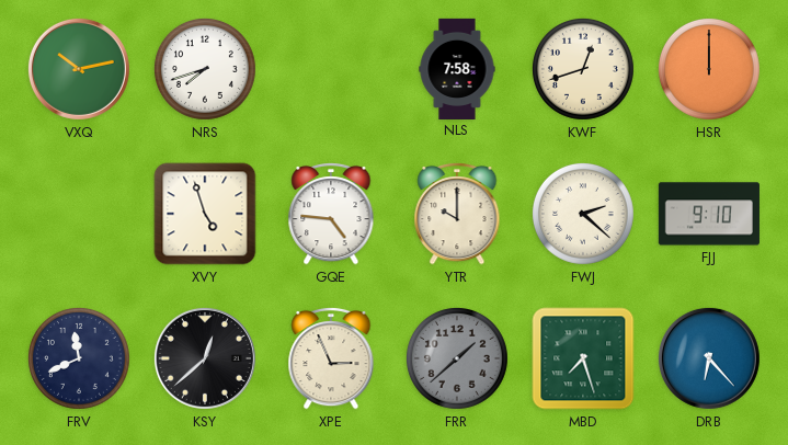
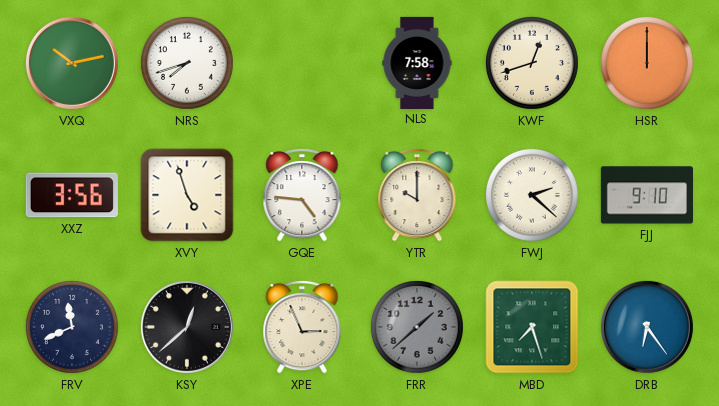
XXZ: none -> 3:56
DRB: 6:23 -> 6:24
